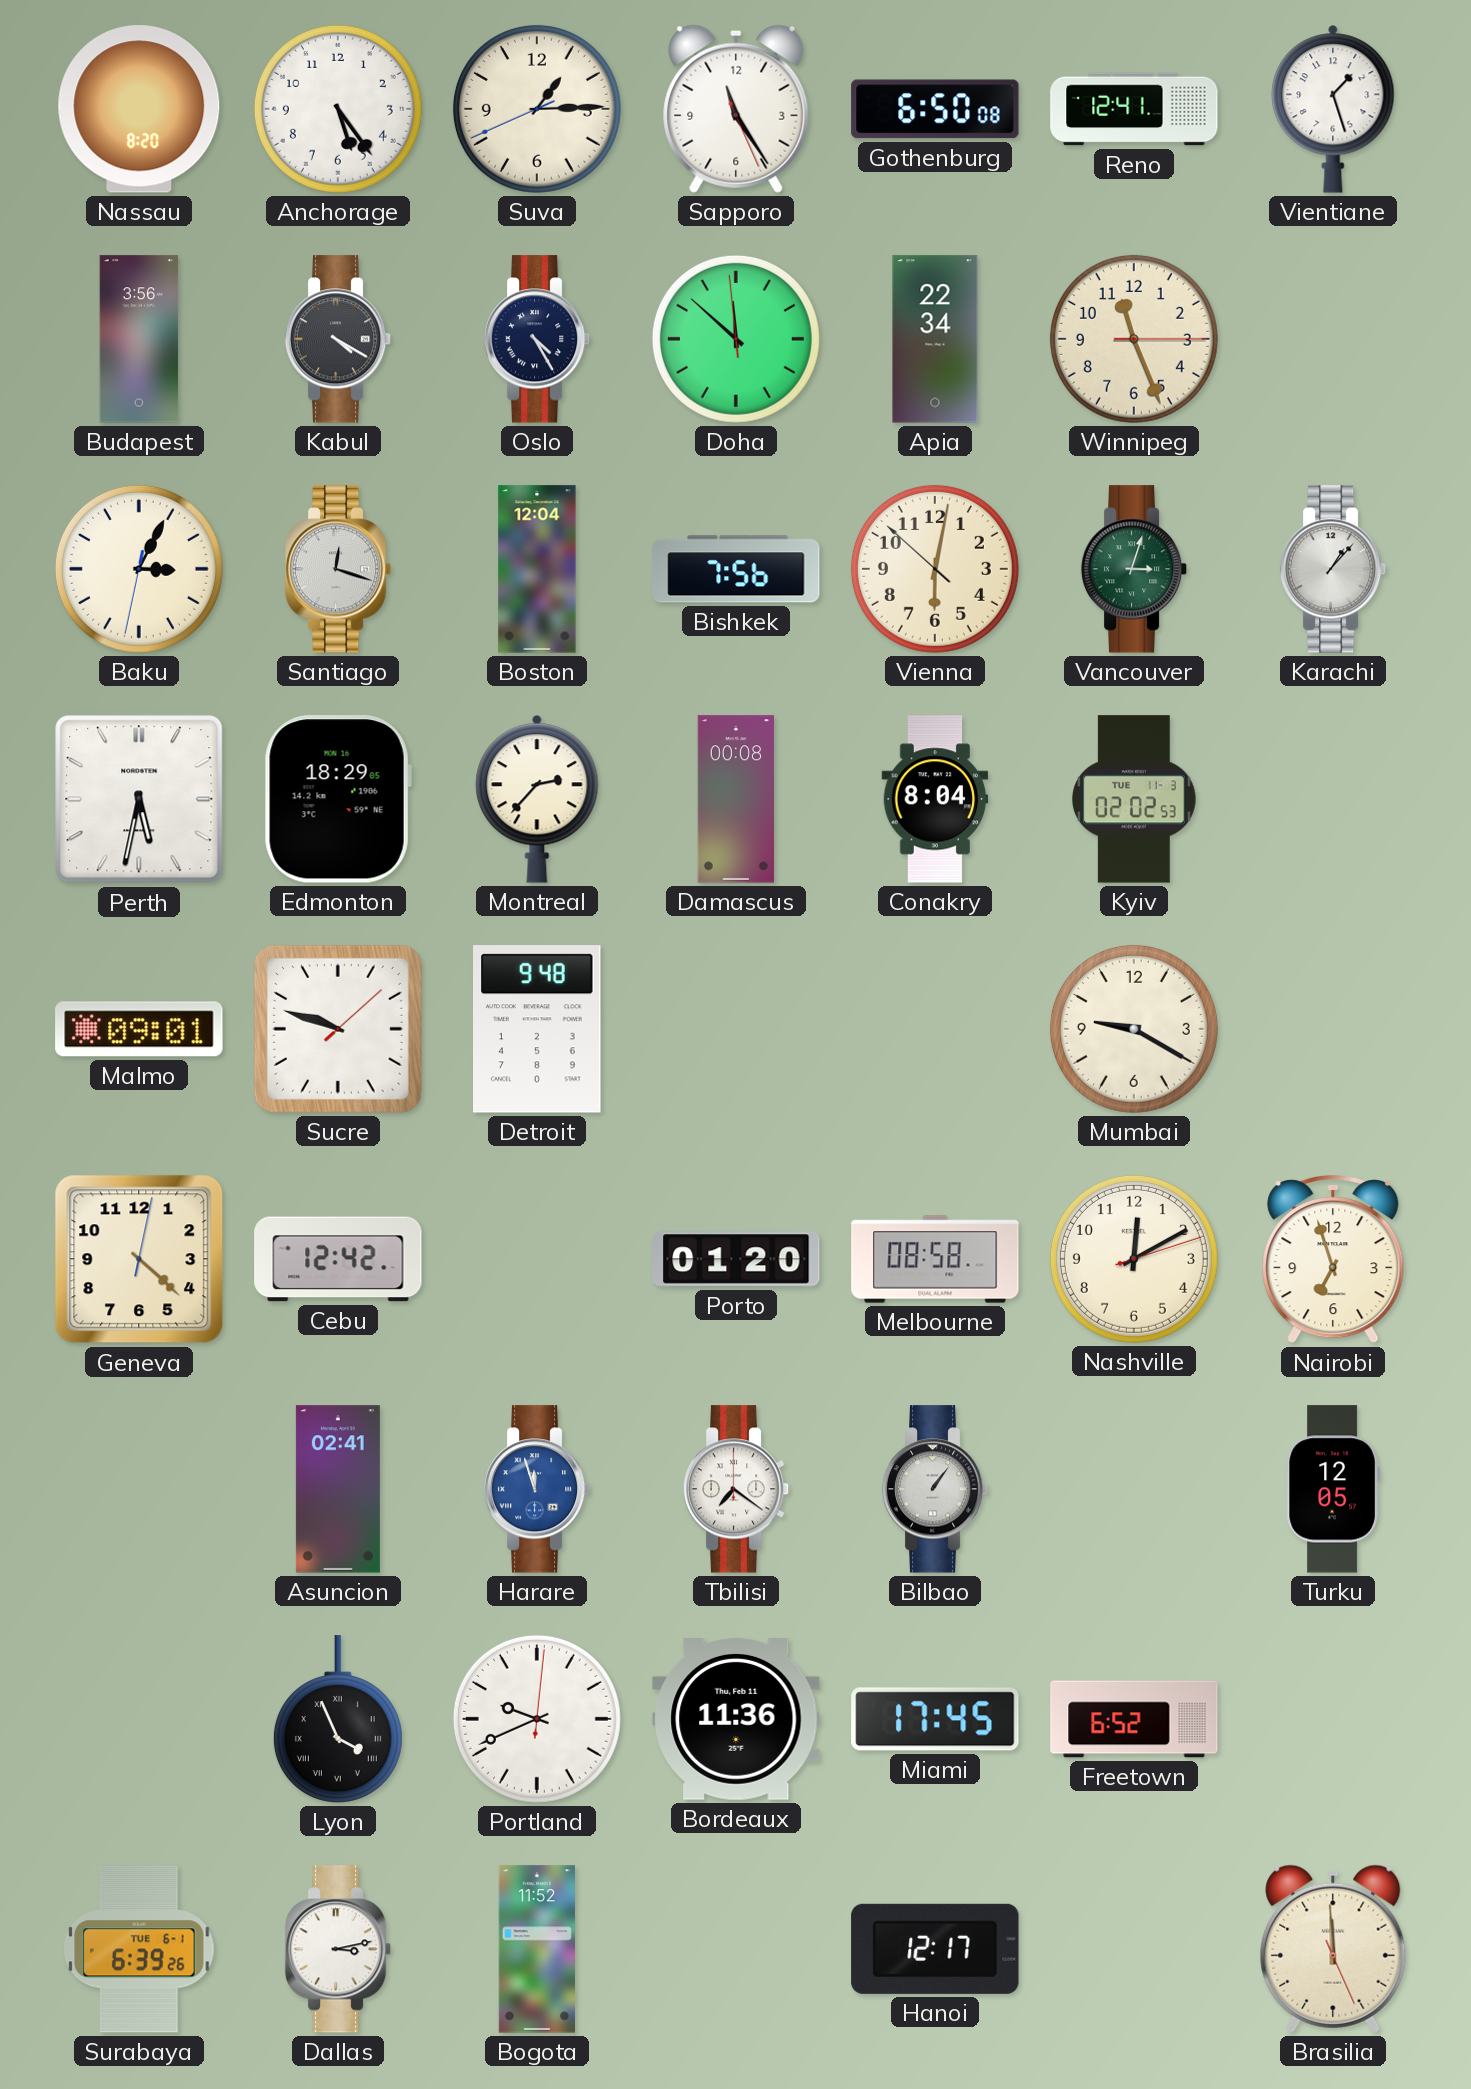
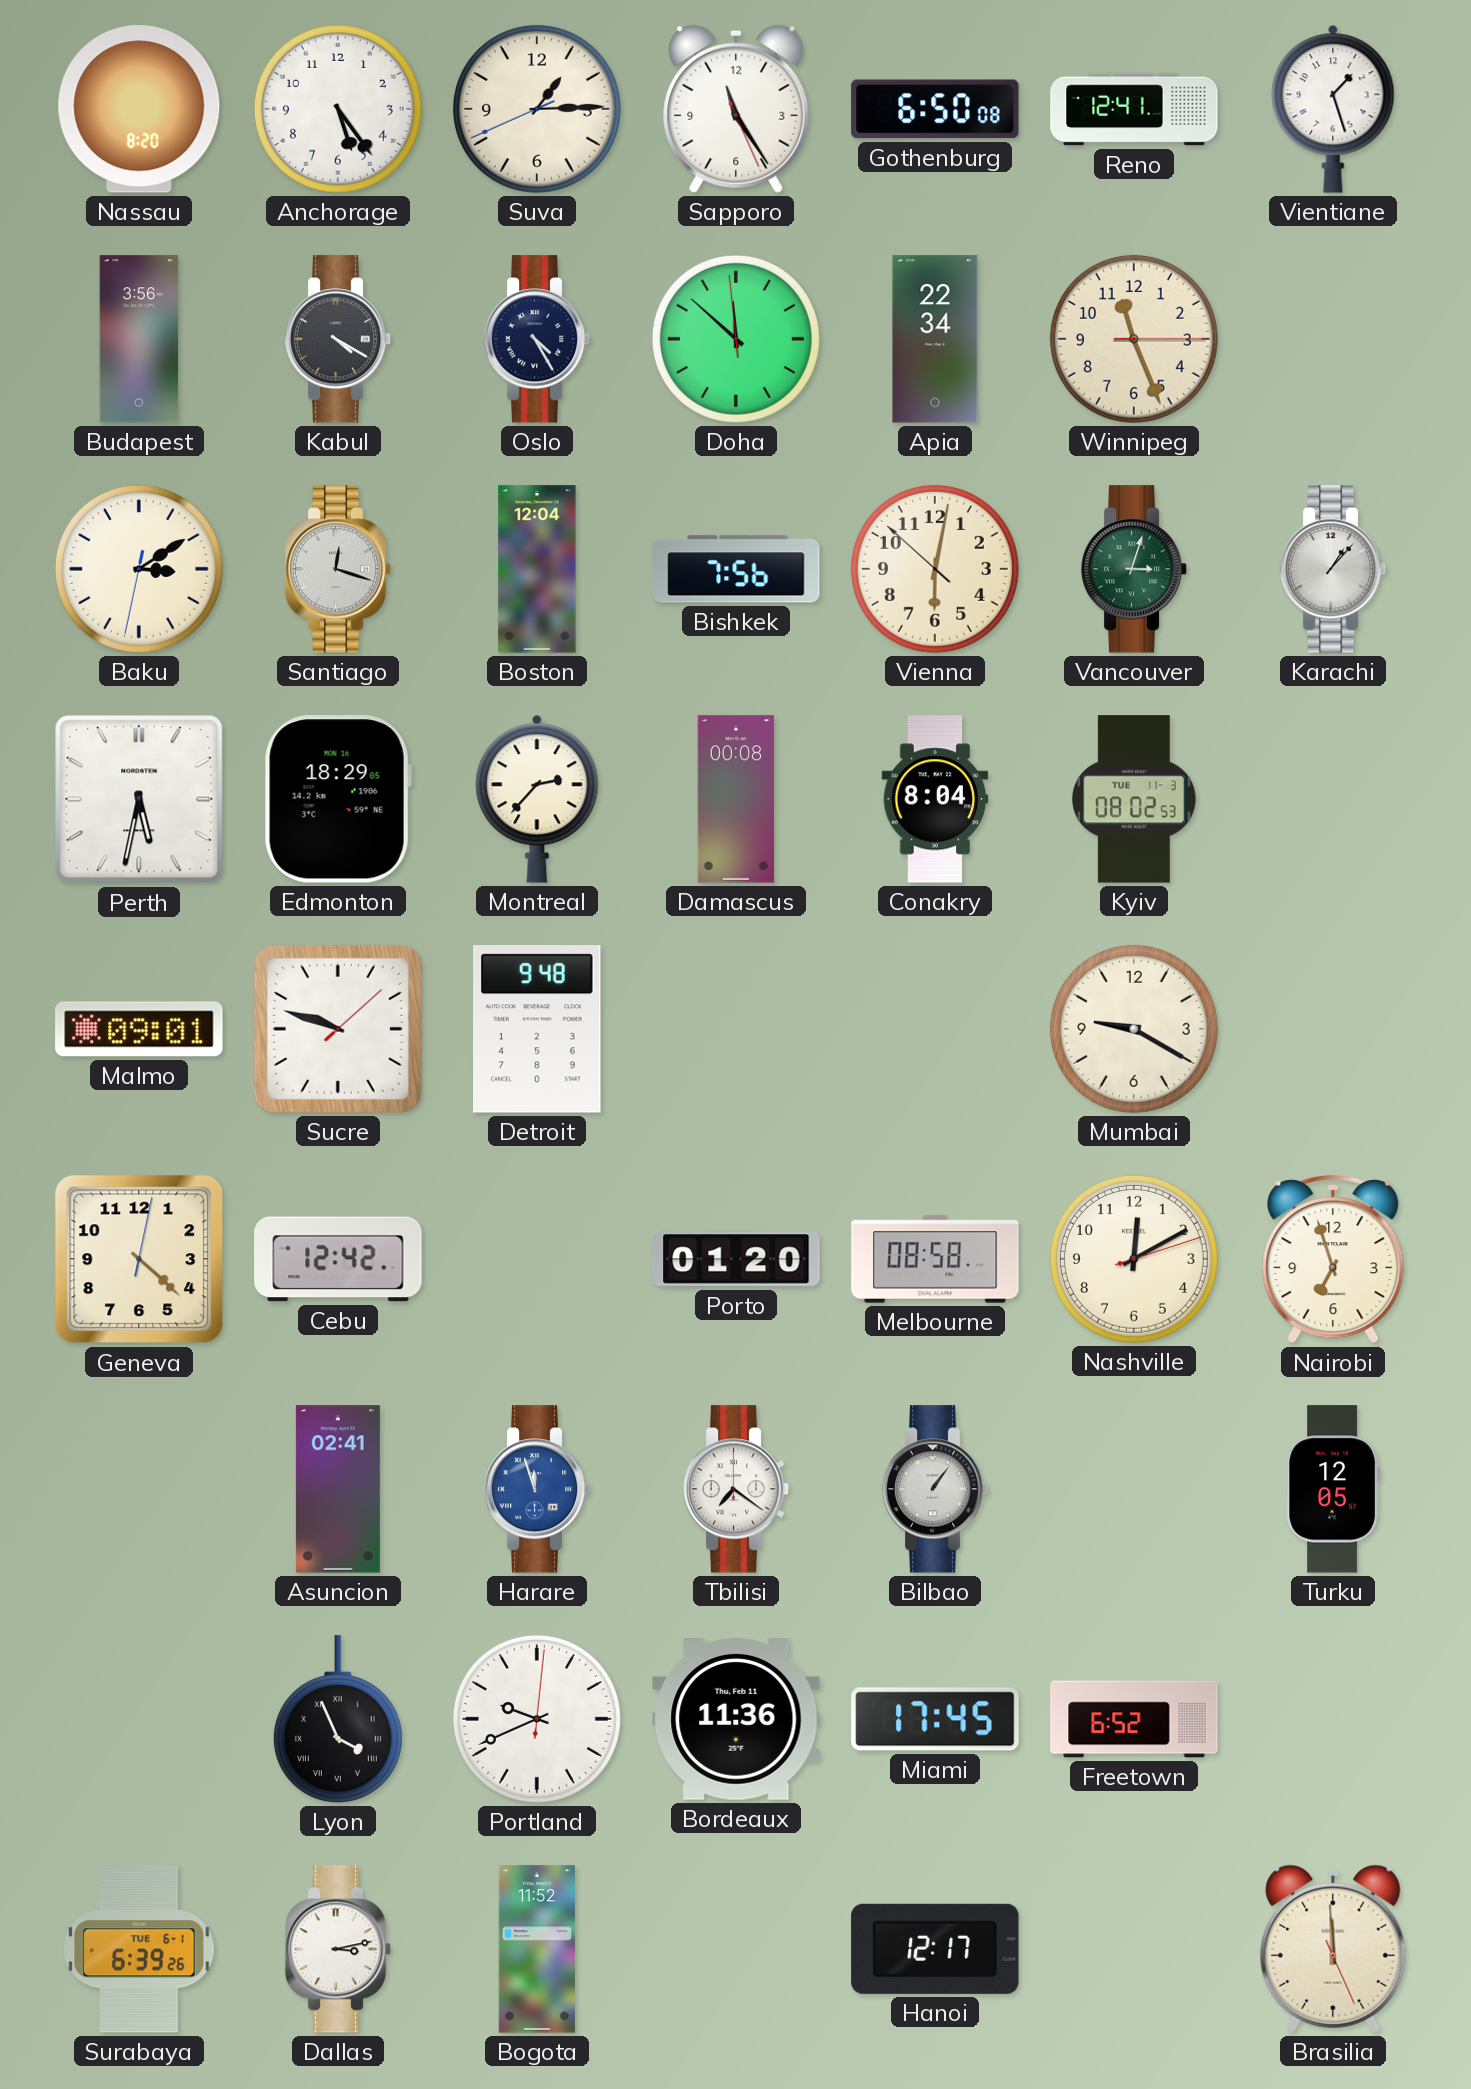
Baku: 3:04 -> 3:09
Kyiv: 02:02 -> 08:02
